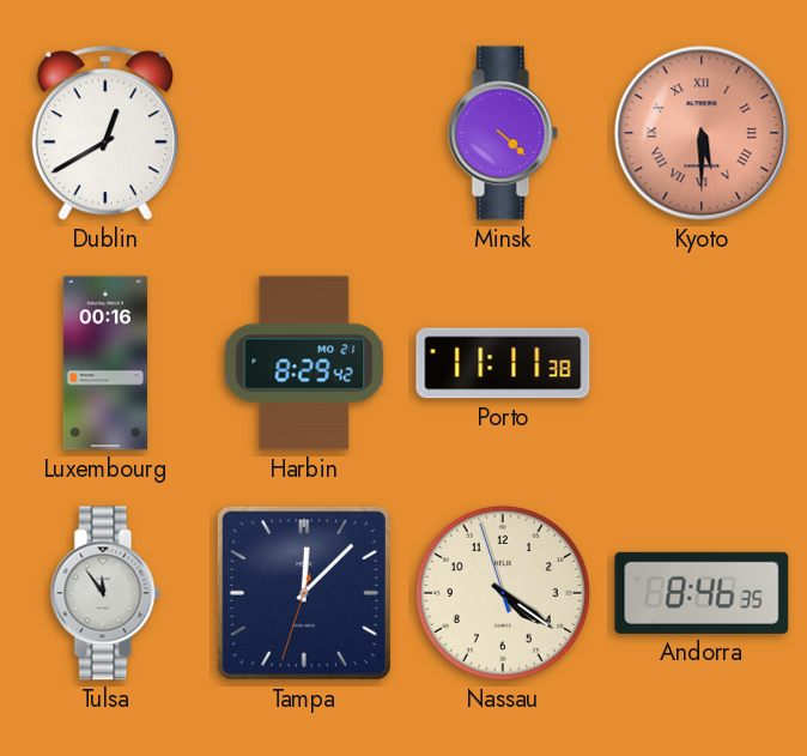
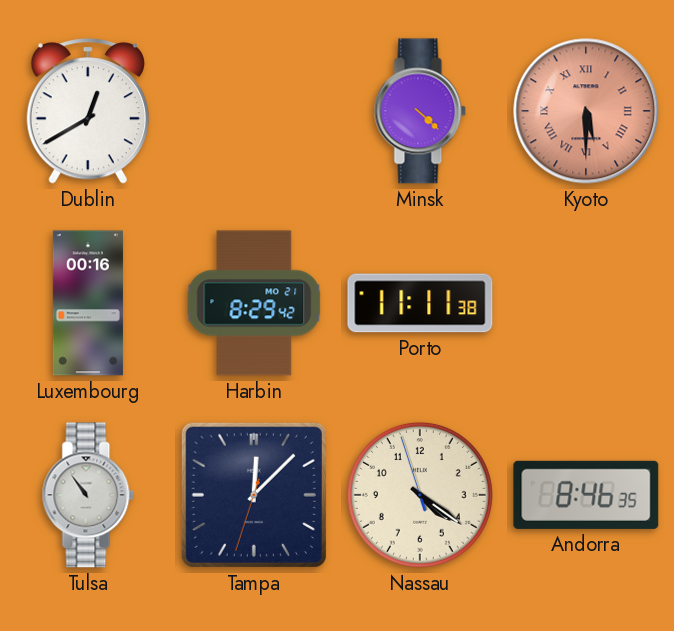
Tulsa: 11:54 -> 10:54
